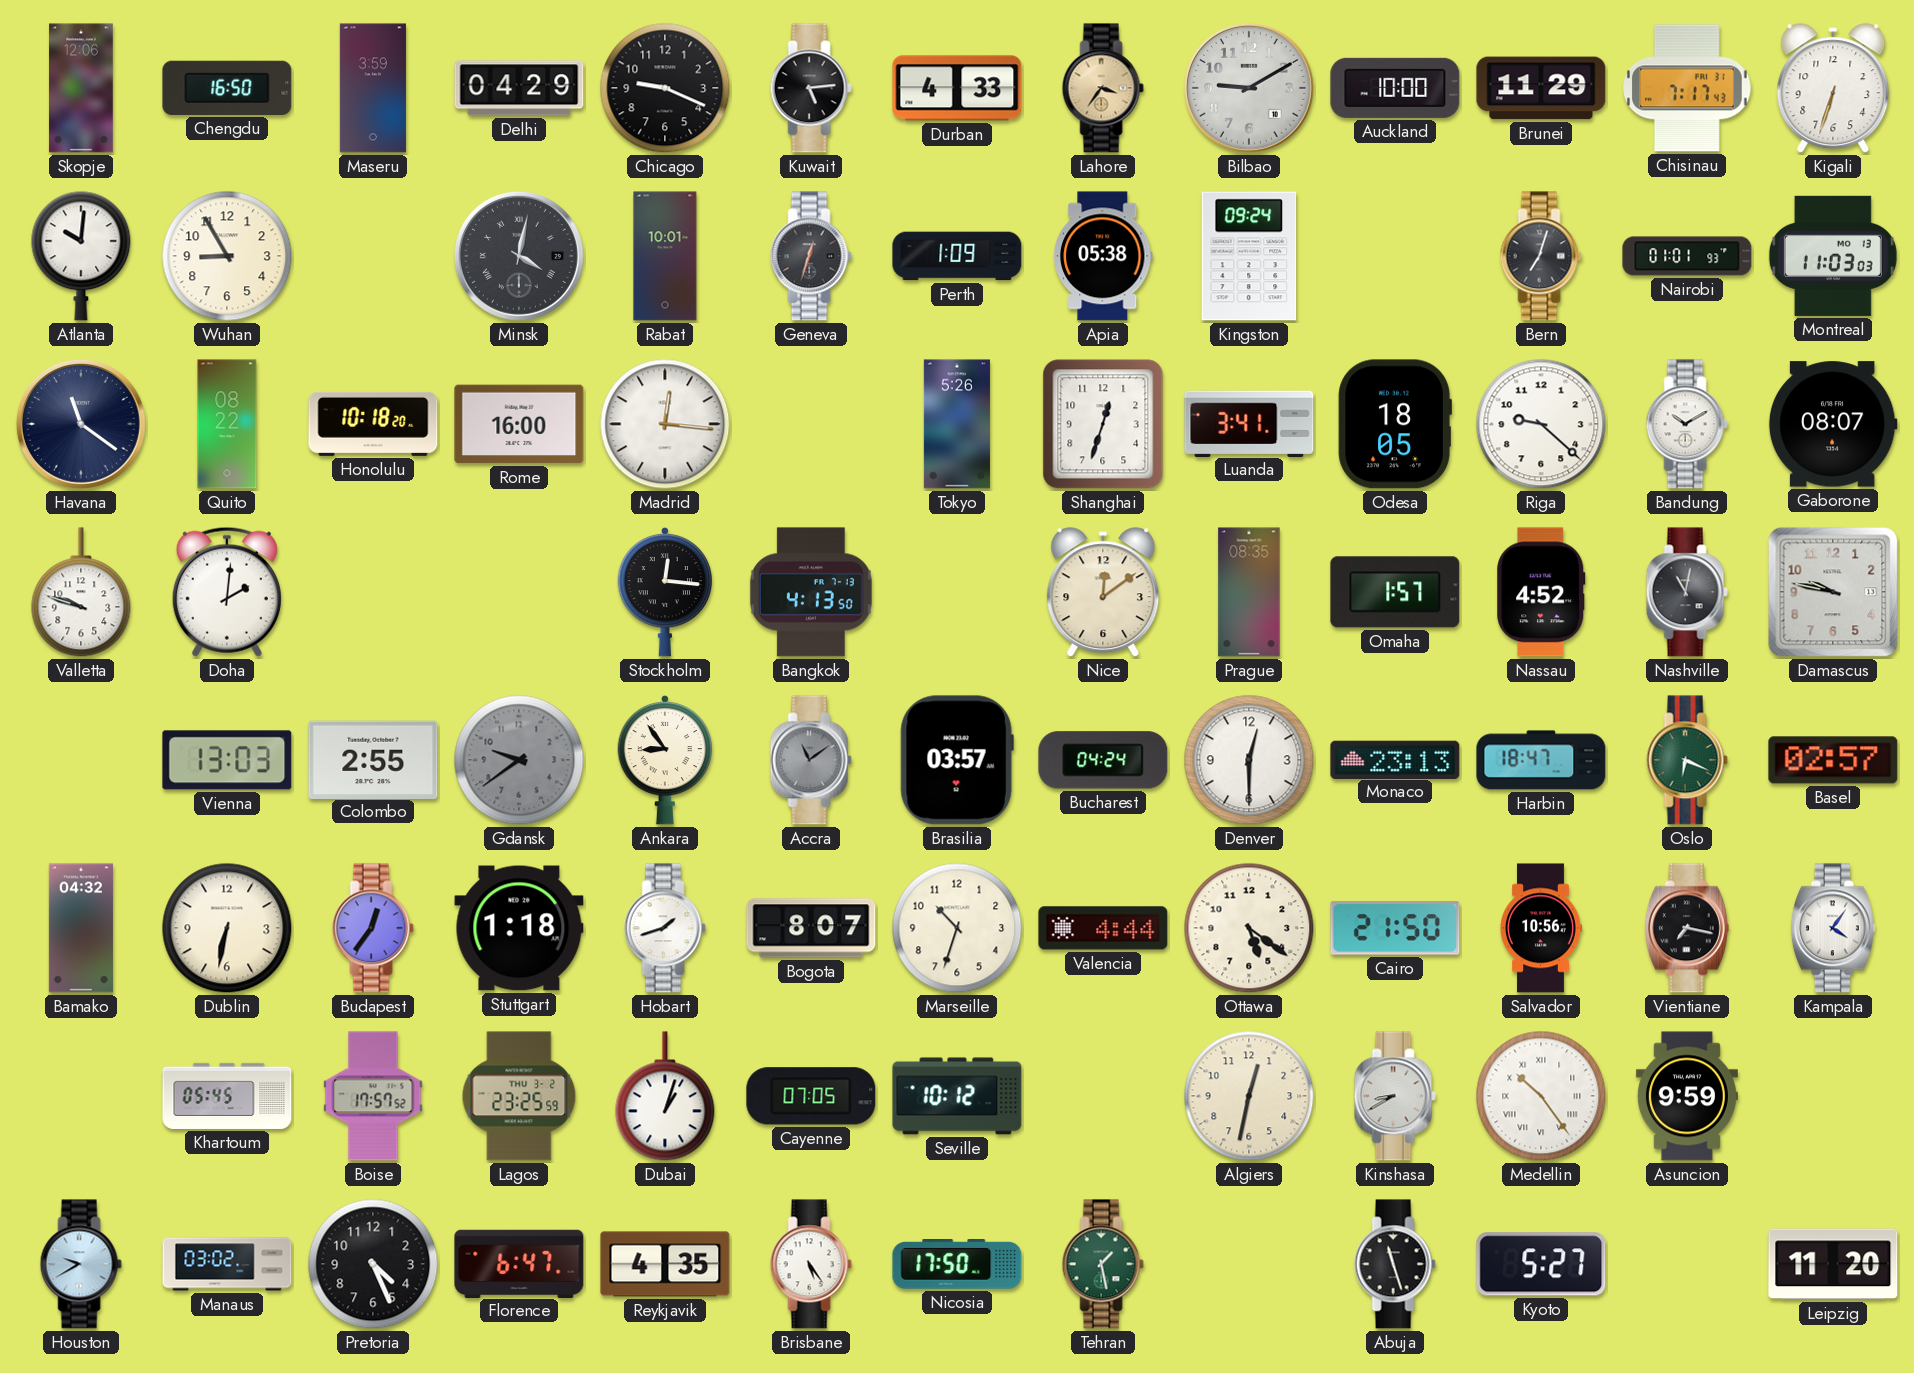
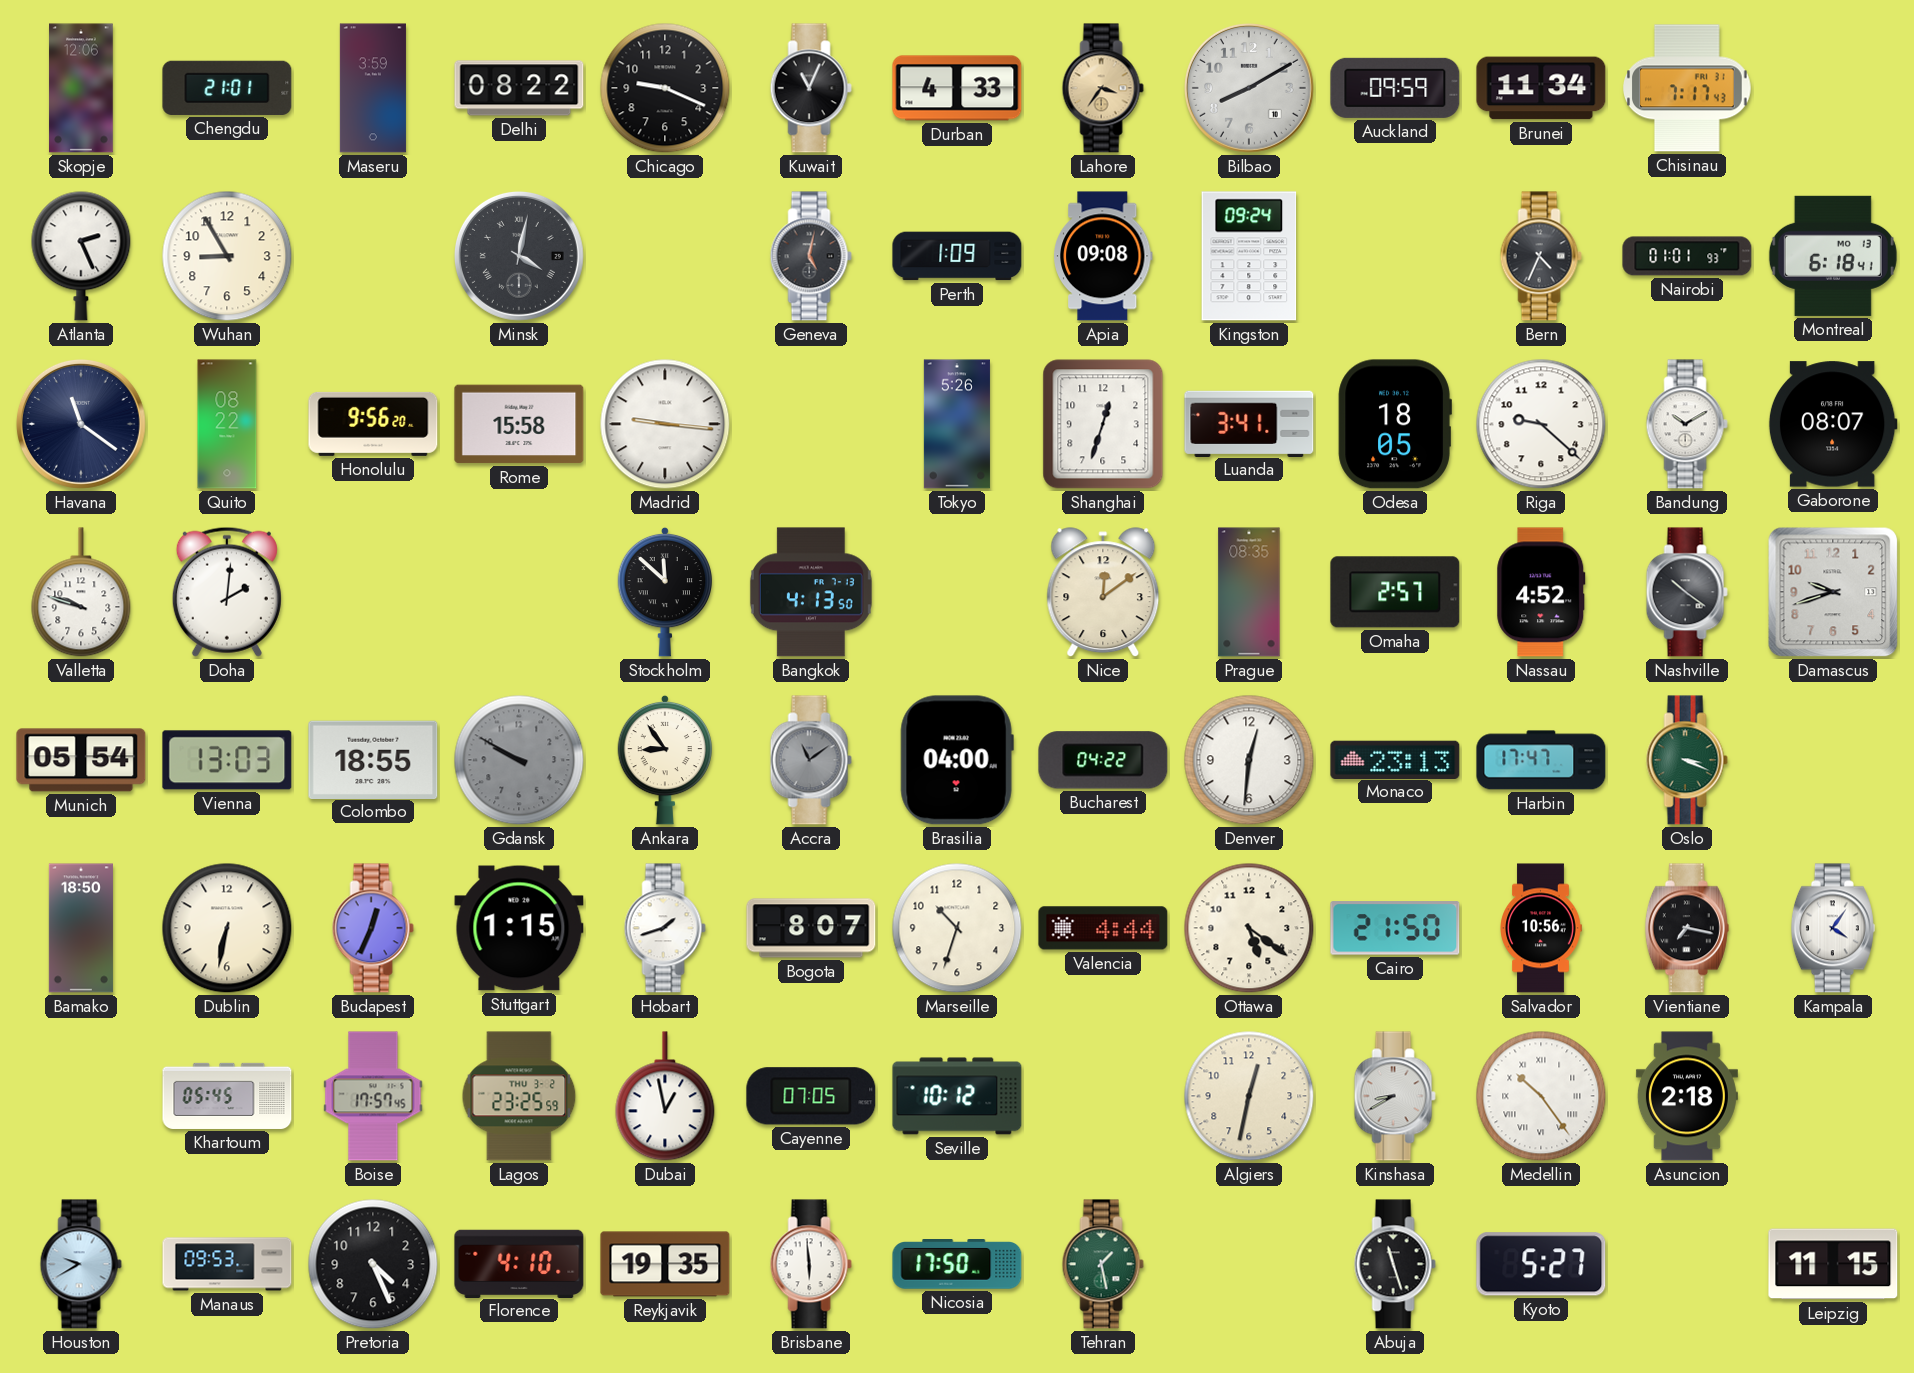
Chengdu: 16:50 -> 21:01
Delhi: 04:29 -> 08:22
Kuwait: 5:14 -> 11:04
Bilbao: 9:10 -> 8:10
Auckland: 10:00 -> 09:59
Brunei: 11:29 -> 11:34
Kigali: 6:33 -> none
Atlanta: 10:01 -> 2:26
Rabat: 10:01 -> none
Geneva: 12:33 -> 5:02
Apia: 05:38 -> 09:08
Bern: 7:03 -> 4:34
Montreal: 11:03 -> 6:18
Honolulu: 10:18 -> 9:56
Rome: 16:00 -> 15:58
Madrid: 12:16 -> 9:16
Stockholm: 12:16 -> 11:52
Omaha: 1:57 -> 2:57
Nashville: 11:02 -> 10:21
Damascus: 9:47 -> 9:42
Munich: none -> 05:54
Colombo: 2:55 -> 18:55
Gdansk: 9:39 -> 9:50
Brasilia: 03:57 -> 04:00
Bucharest: 04:24 -> 04:22
Denver: 12:30 -> 12:31
Harbin: 18:47 -> 17:47
Oslo: 6:19 -> 3:19
Basel: 02:57 -> none
Bamako: 04:32 -> 18:50
Budapest: 12:36 -> 12:34
Stuttgart: 1:18 -> 1:15
Boise: 17:57:52 -> 17:57:45
Dubai: 1:03 -> 12:58
Asuncion: 9:59 -> 2:18
Manaus: 03:02 -> 09:53
Florence: 6:47 -> 4:10
Reykjavik: 4:35 -> 19:35
Brisbane: 5:24 -> 5:59
Leipzig: 11:20 -> 11:15
